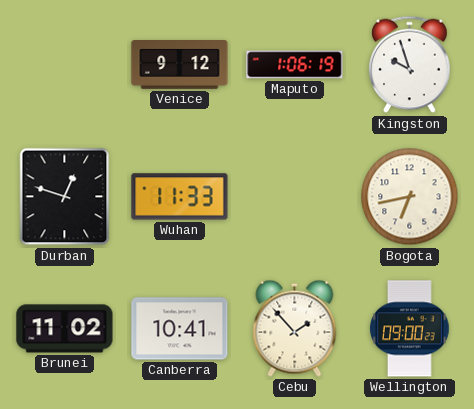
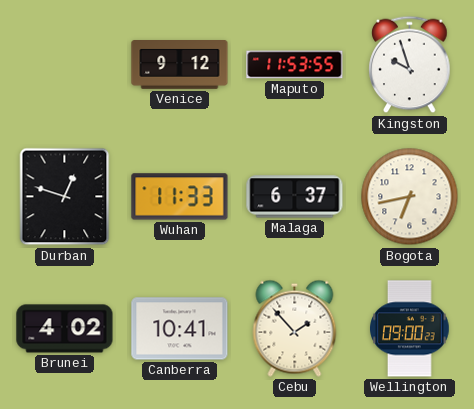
Maputo: 1:06 -> 11:53
Malaga: none -> 6:37
Brunei: 11:02 -> 4:02
